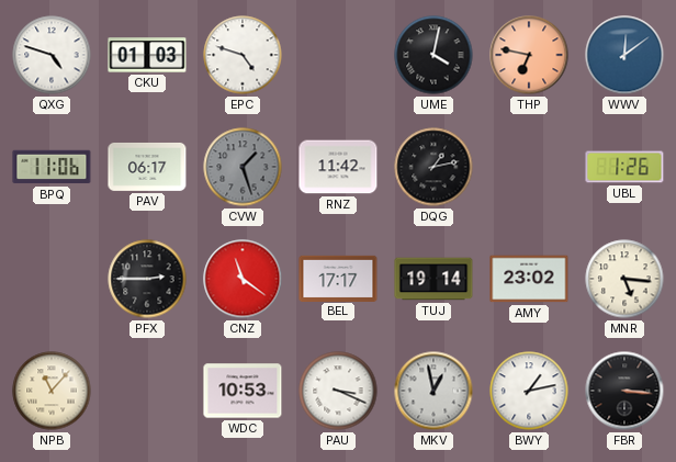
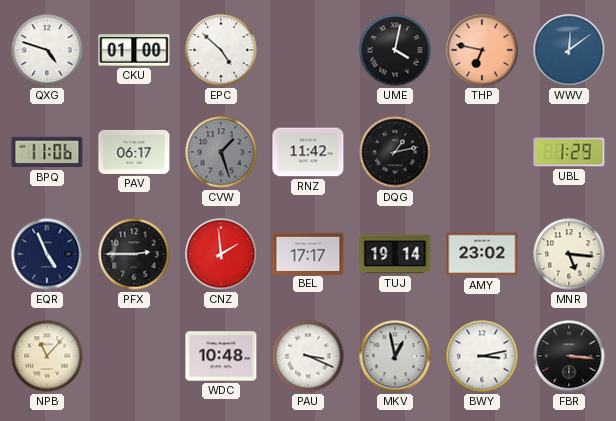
CKU: 01:03 -> 01:00
EPC: 4:48 -> 4:52
UBL: 1:26 -> 1:29
EQR: none -> 4:56
CNZ: 11:21 -> 1:59
WDC: 10:53 -> 10:48
BWY: 1:13 -> 3:13
